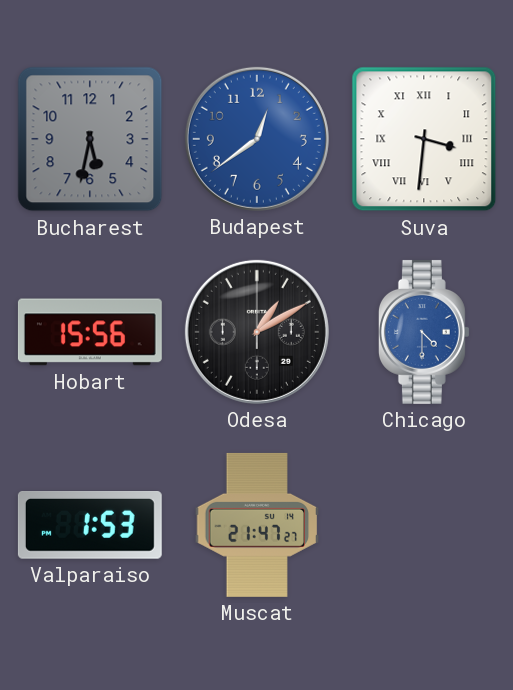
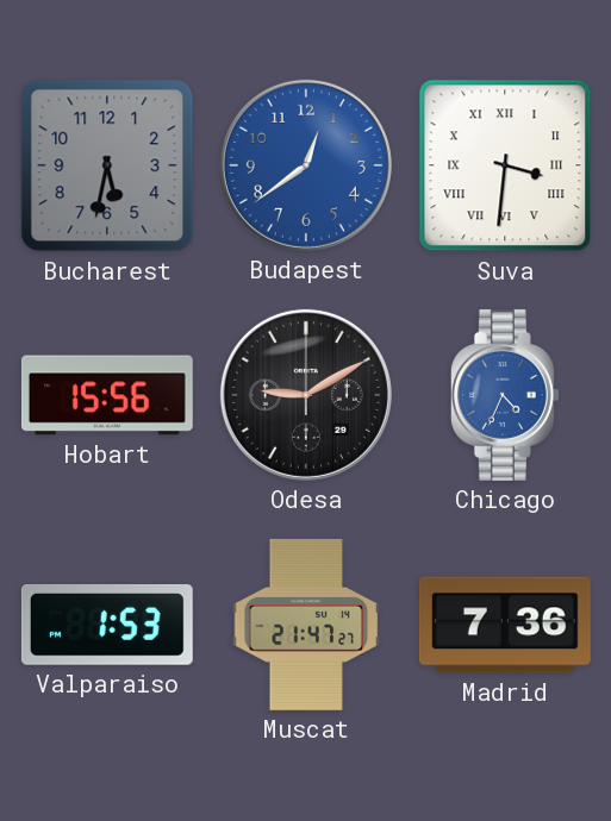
Odesa: 1:10 -> 9:10
Chicago: 4:30 -> 4:34
Madrid: none -> 7:36
